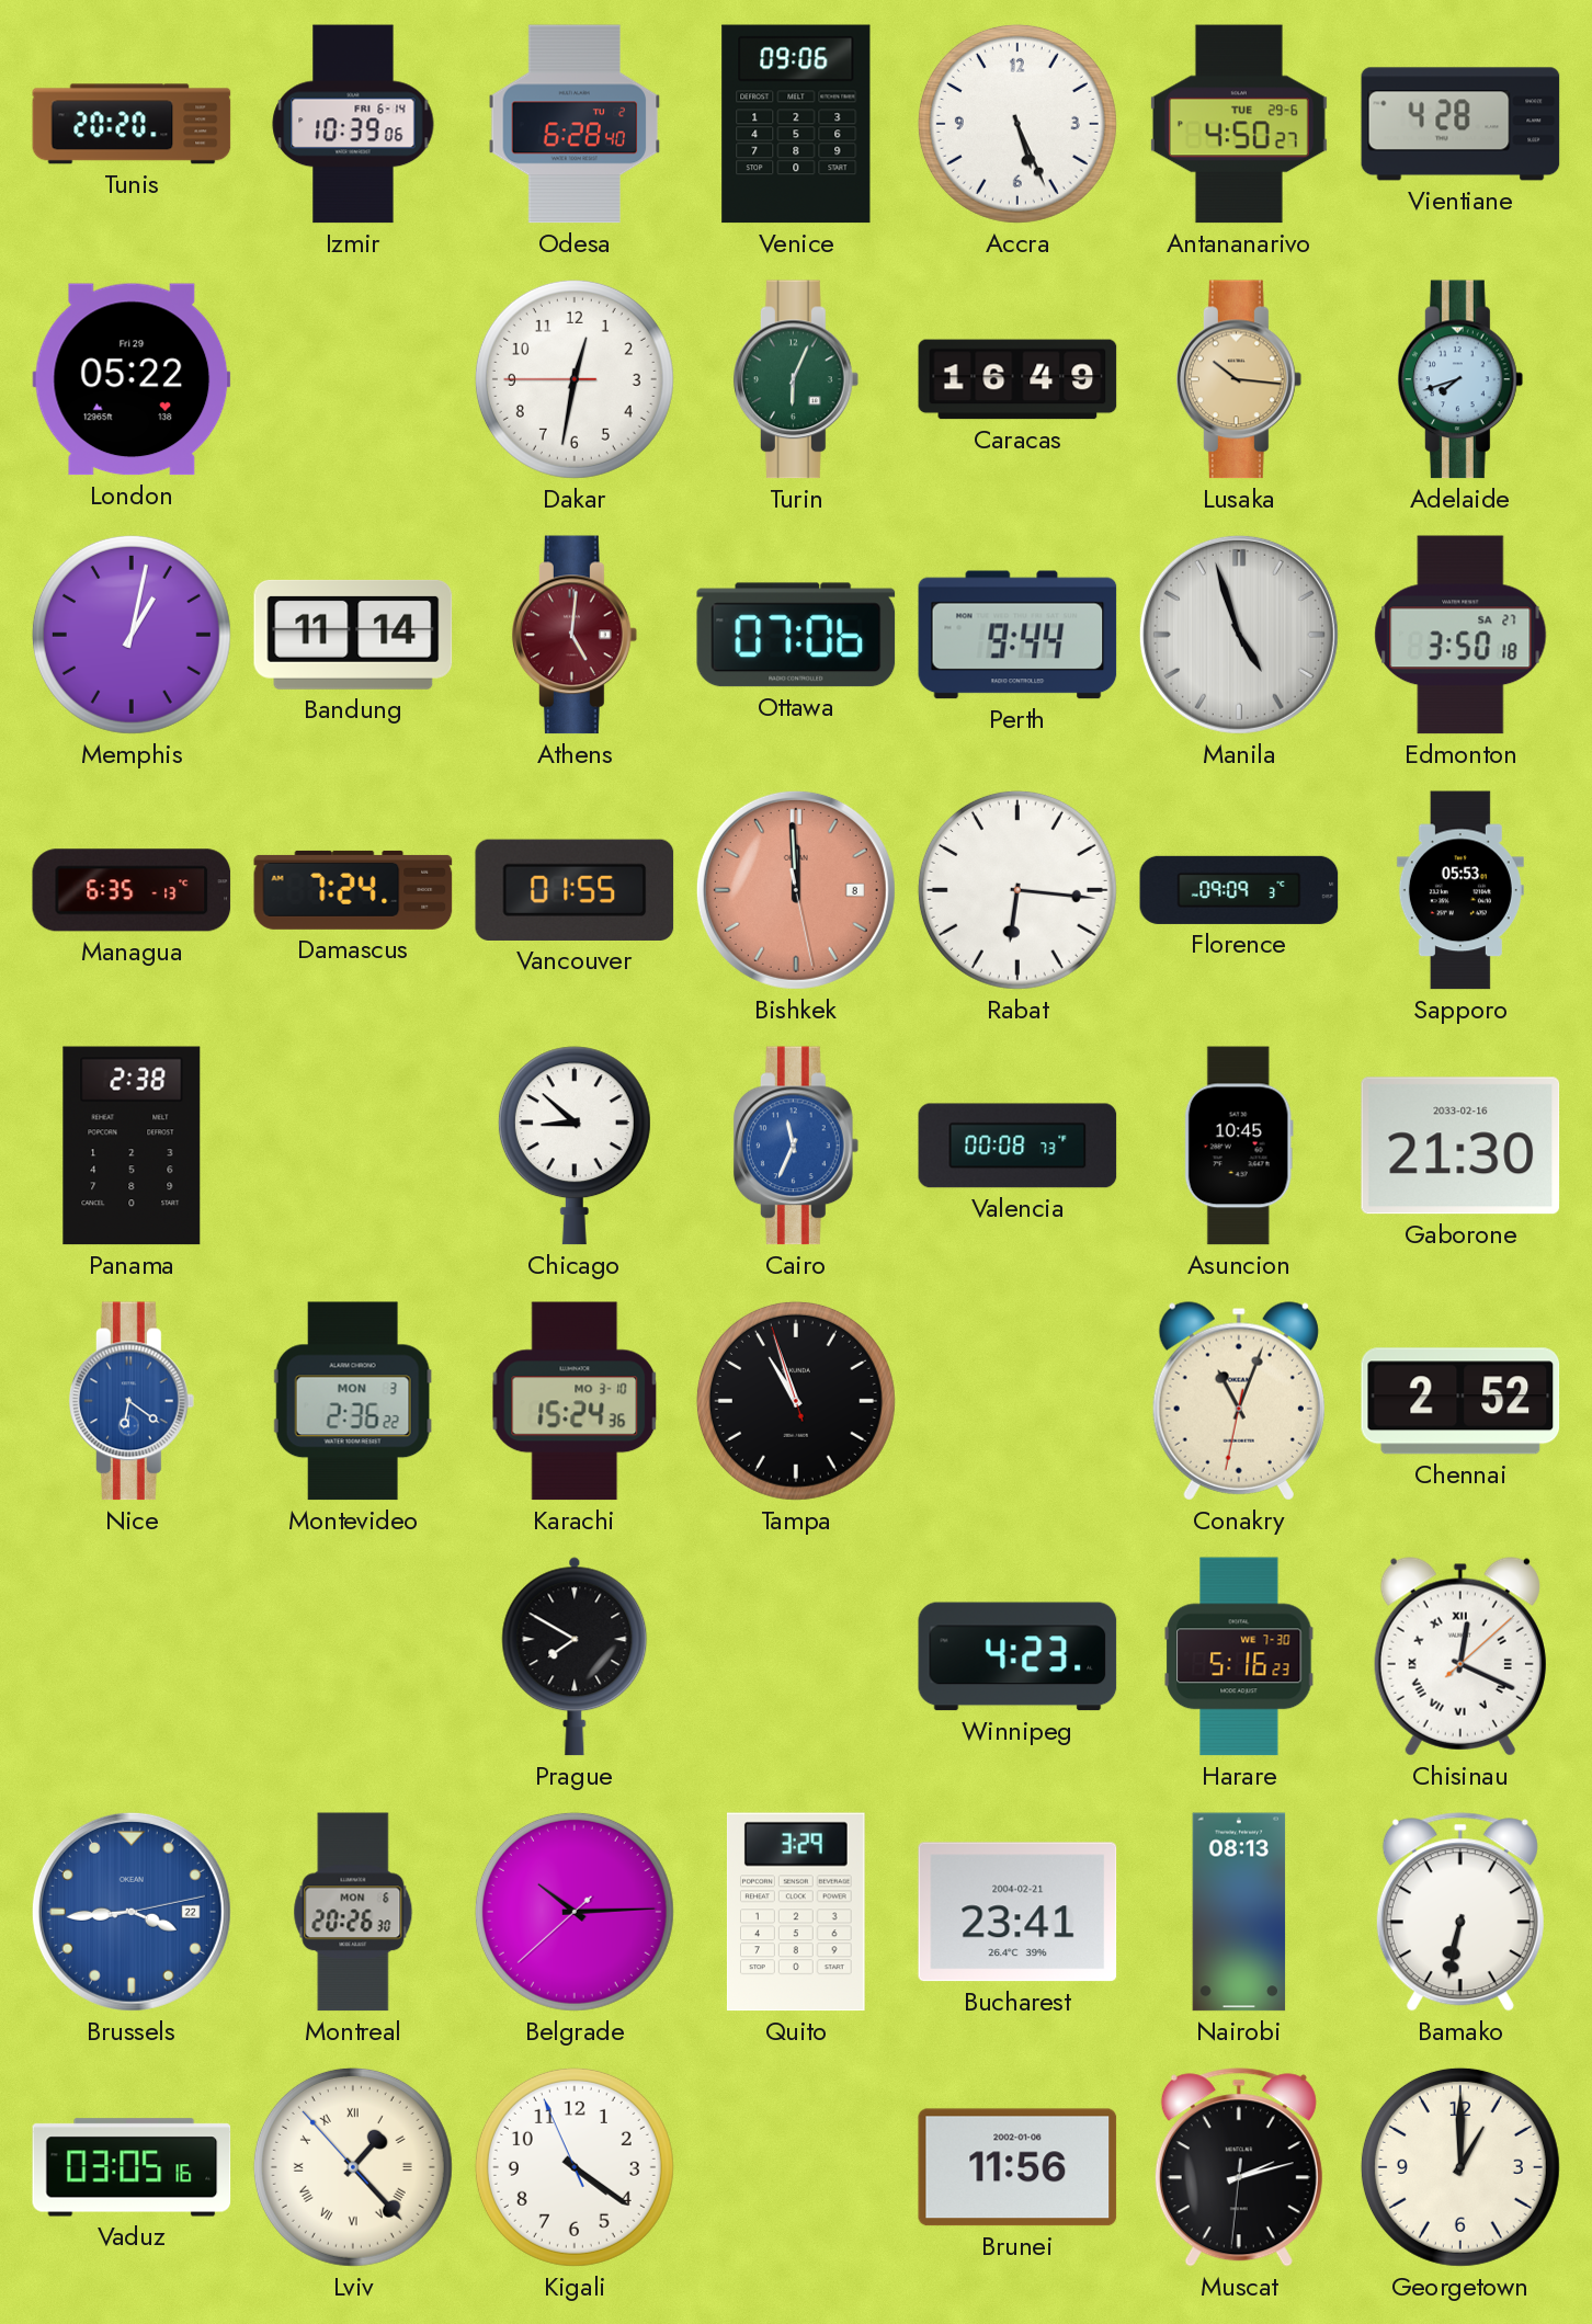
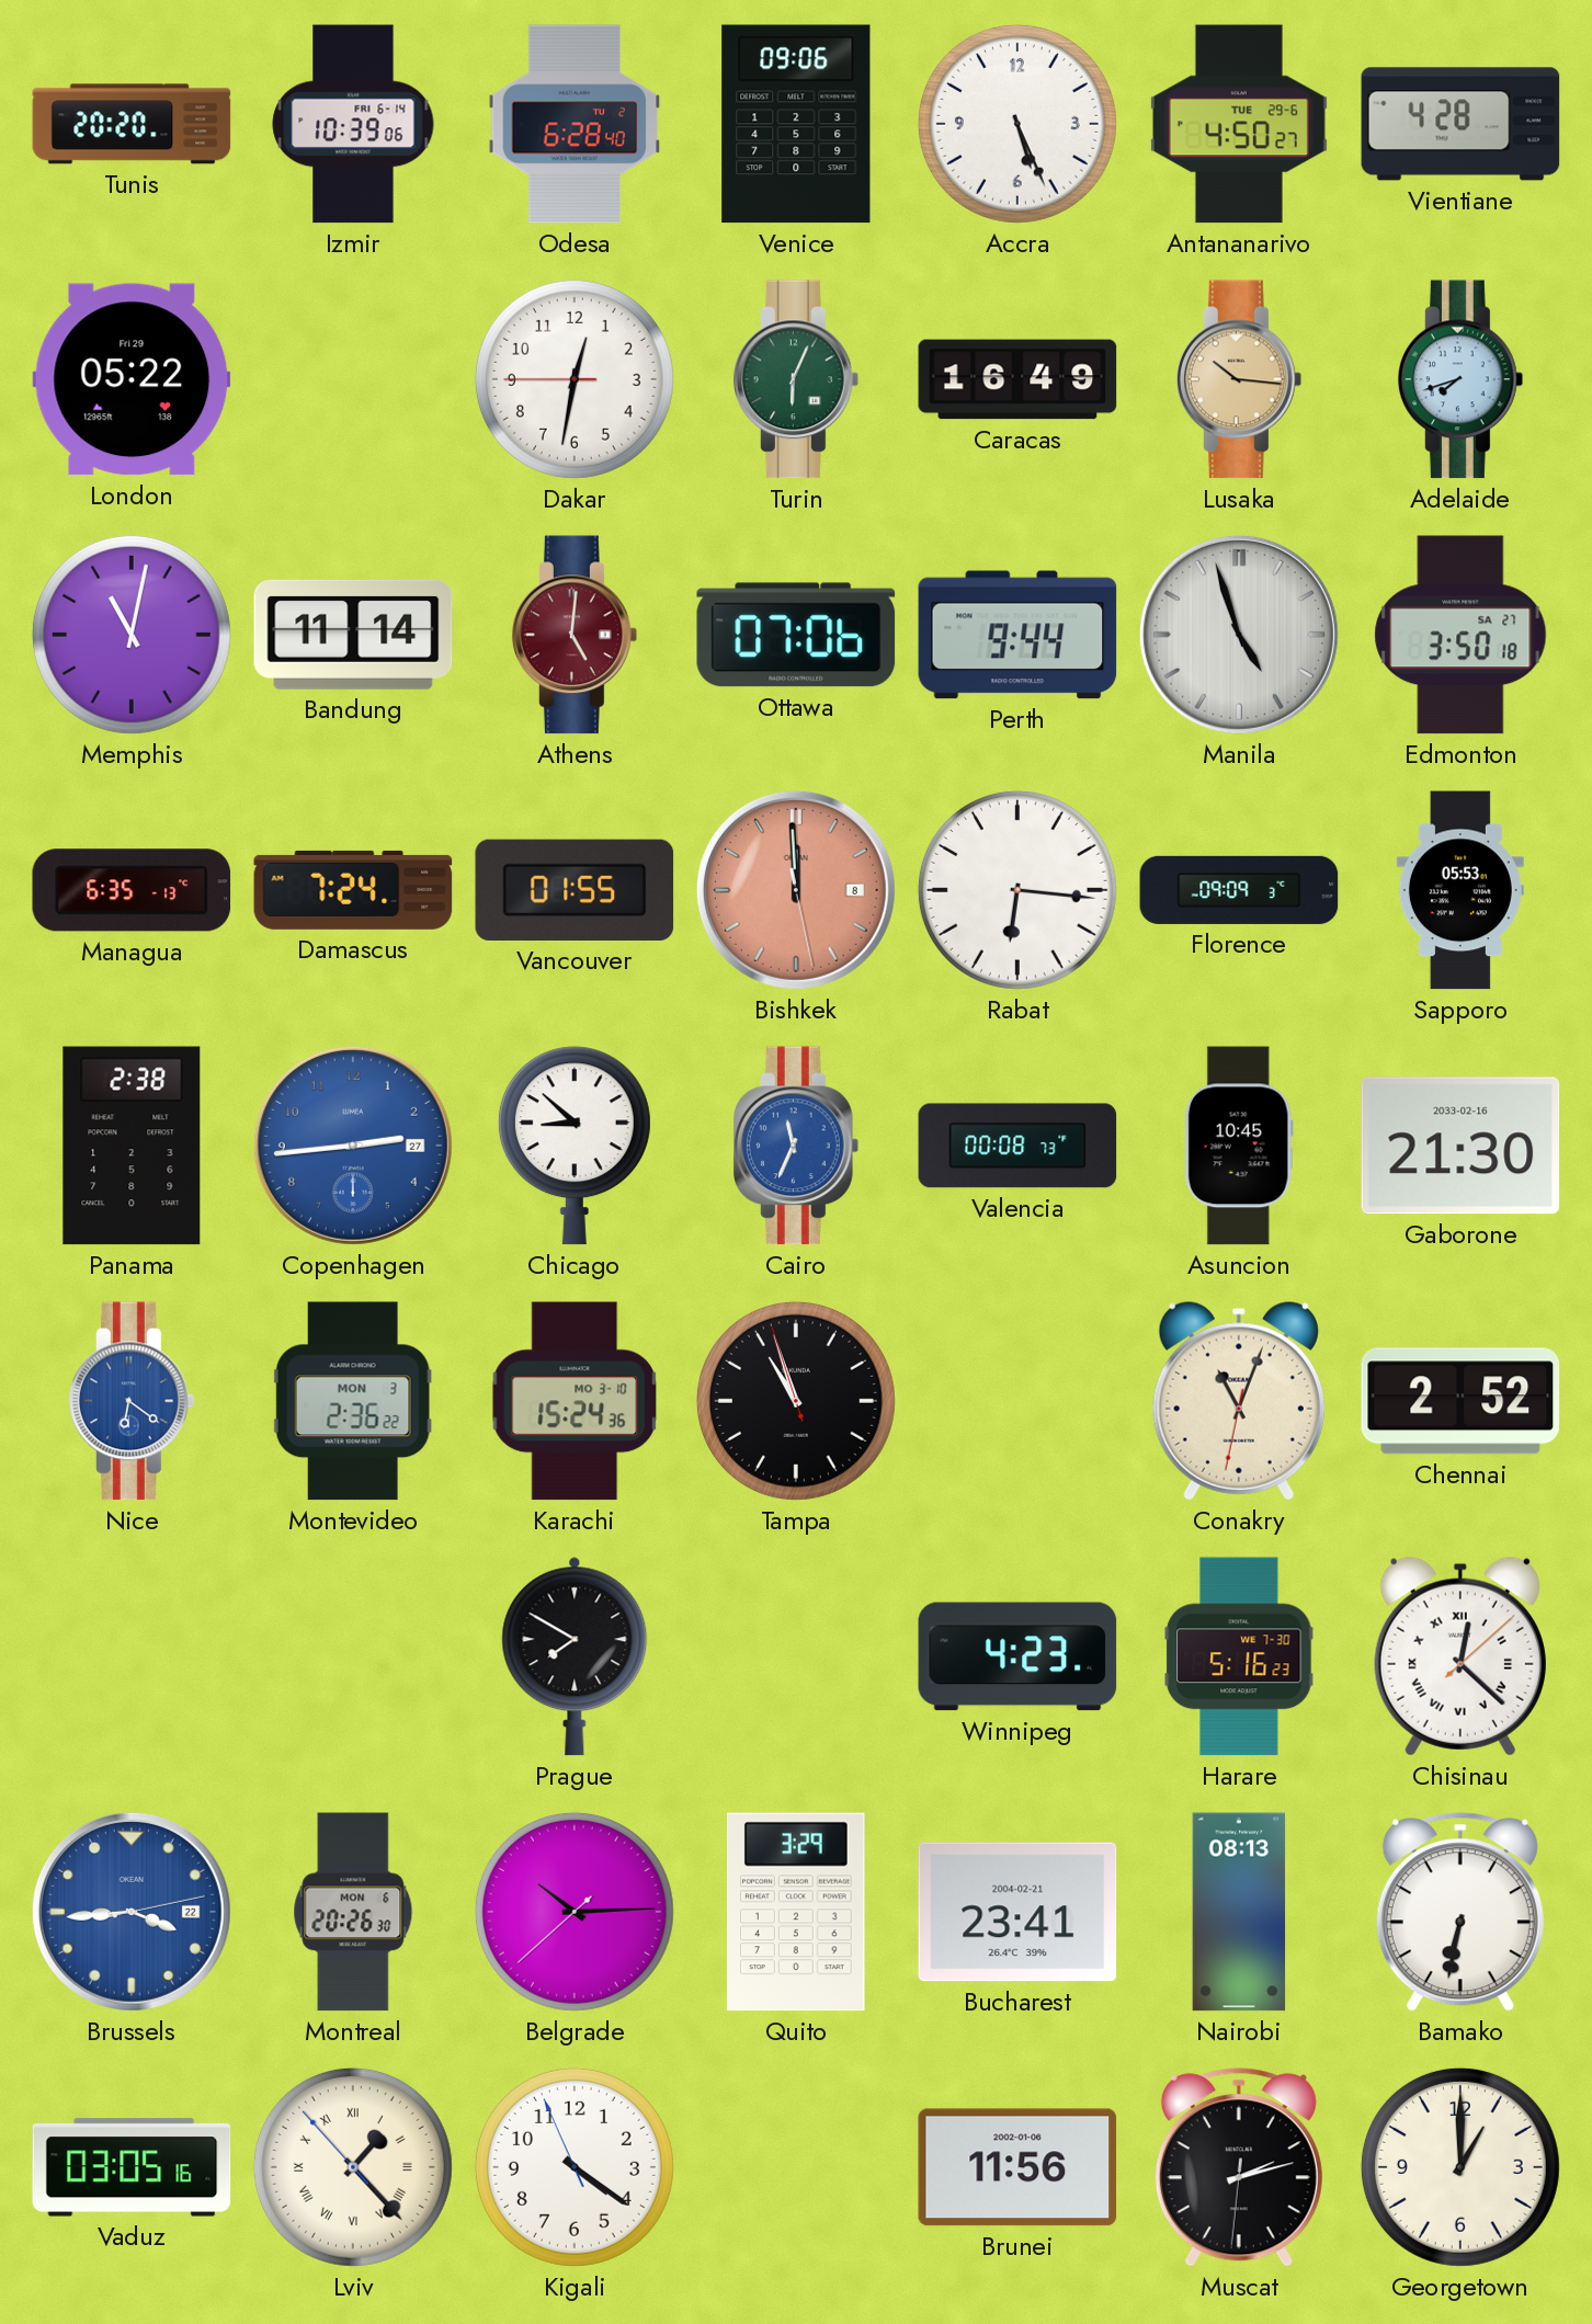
Memphis: 1:02 -> 11:02
Copenhagen: none -> 2:44
Chisinau: 12:19 -> 12:22
